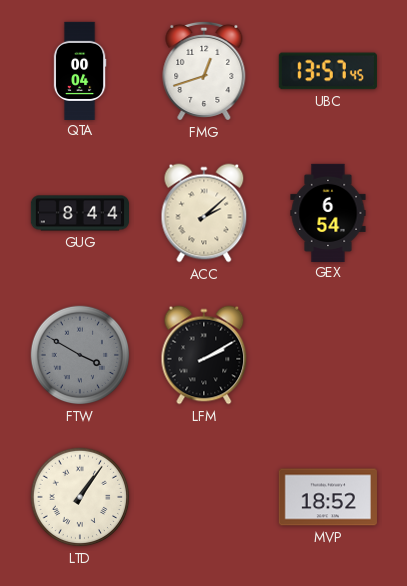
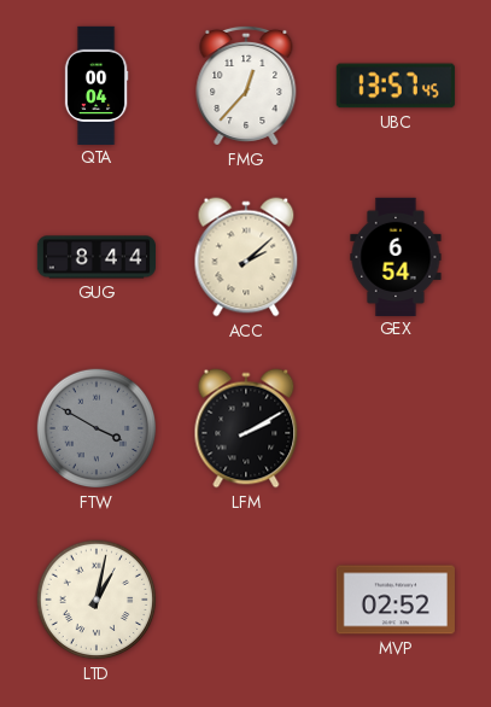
FMG: 12:42 -> 12:37
LTD: 1:06 -> 1:02
MVP: 18:52 -> 02:52
